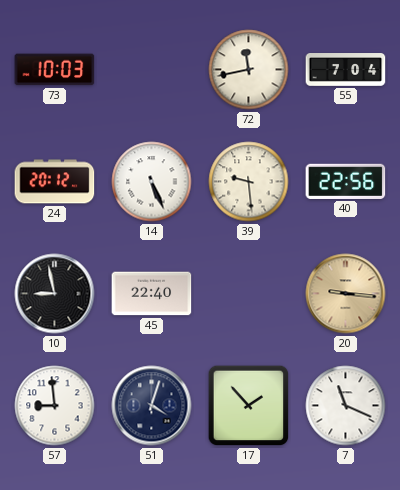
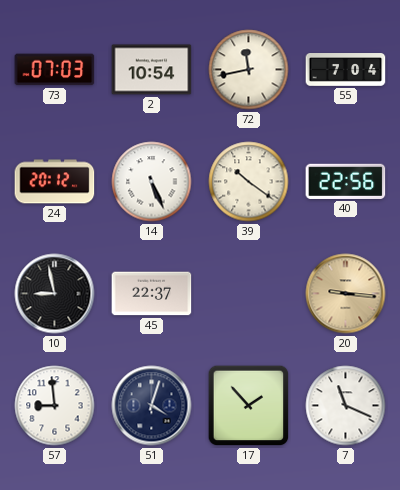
73: 10:03 -> 07:03
2: none -> 10:54
39: 9:29 -> 10:21
45: 22:40 -> 22:37
